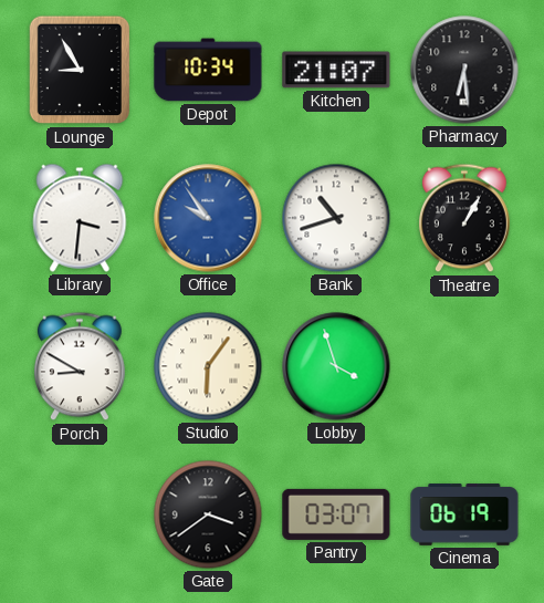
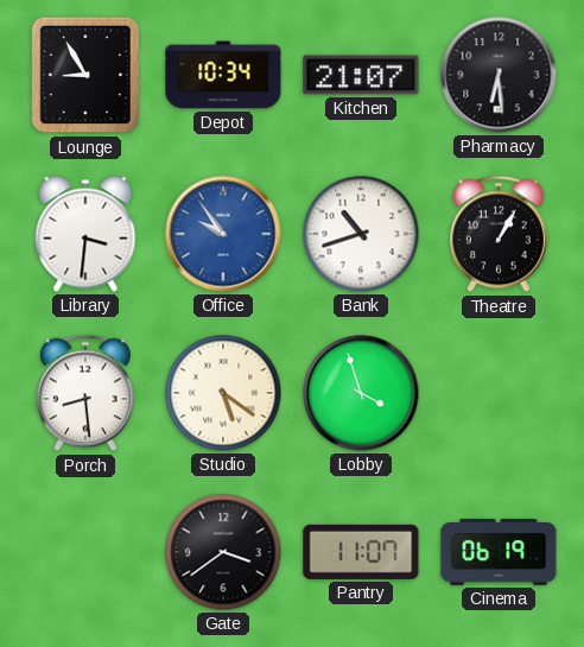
Porch: 8:50 -> 8:29
Studio: 6:06 -> 5:21
Pantry: 03:07 -> 11:07
